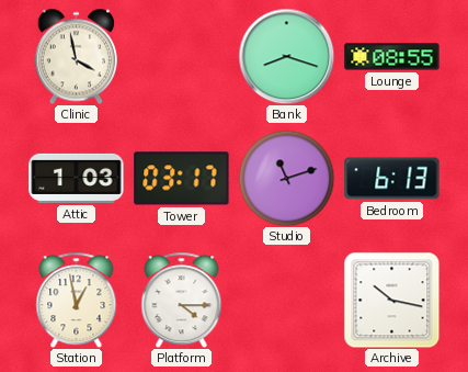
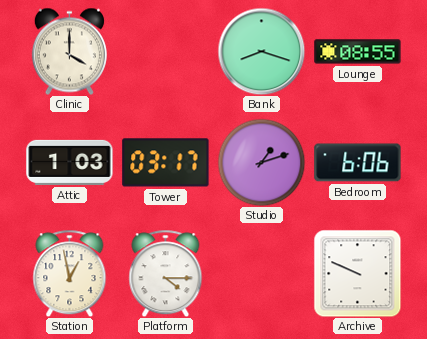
Clinic: 3:58 -> 4:00
Studio: 11:12 -> 1:12
Bedroom: 6:13 -> 6:06
Archive: 10:17 -> 9:49
